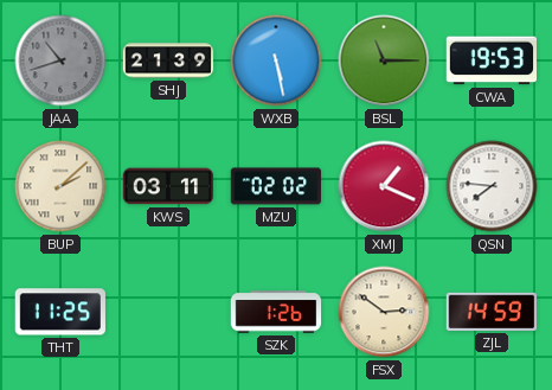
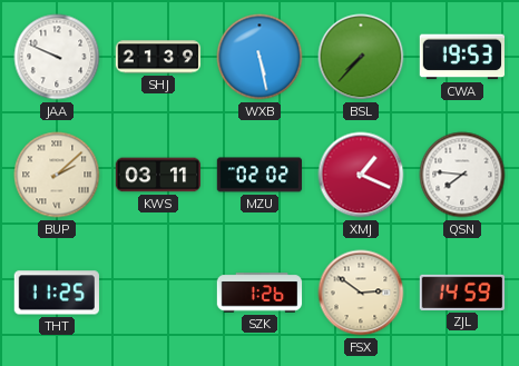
JAA: 10:42 -> 9:49
JAA dial: grey -> white
BSL: 11:15 -> 7:37
